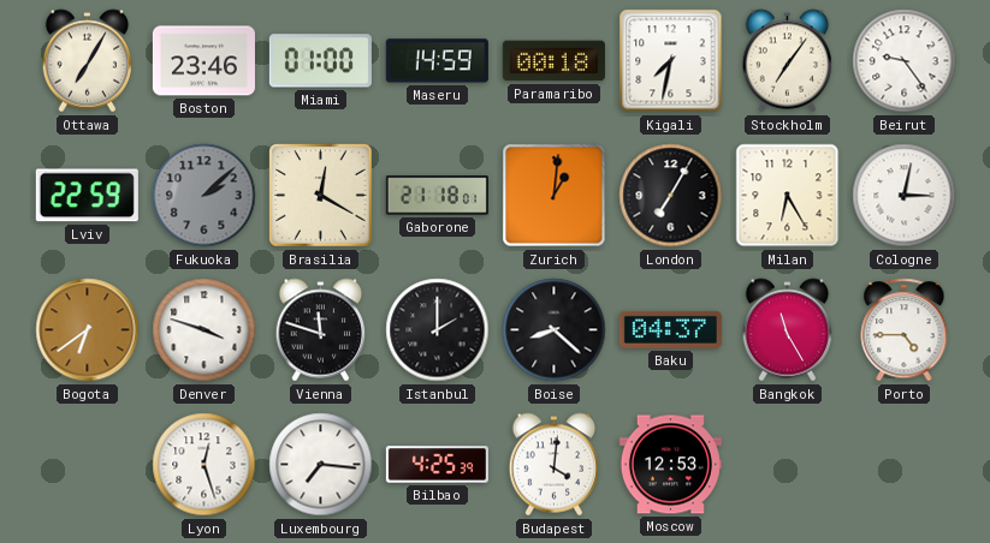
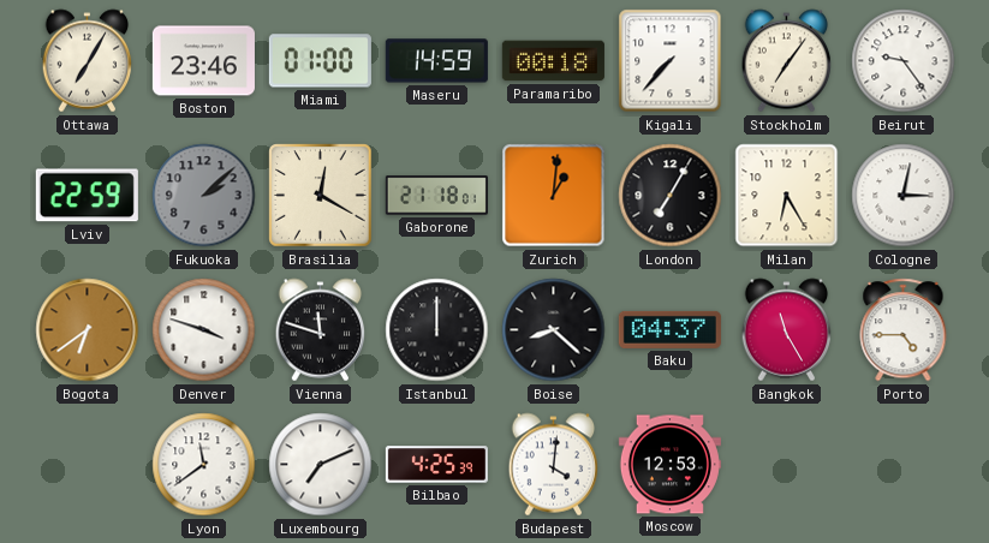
Kigali: 7:32 -> 7:37
Istanbul: 2:00 -> 12:00
Lyon: 12:27 -> 11:39
Luxembourg: 7:16 -> 7:11
